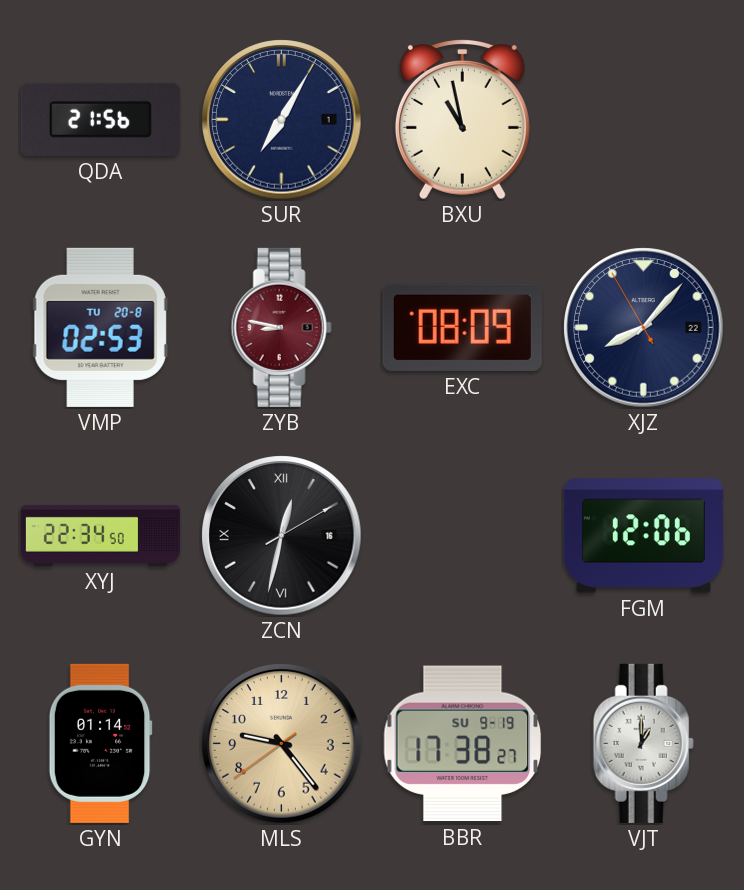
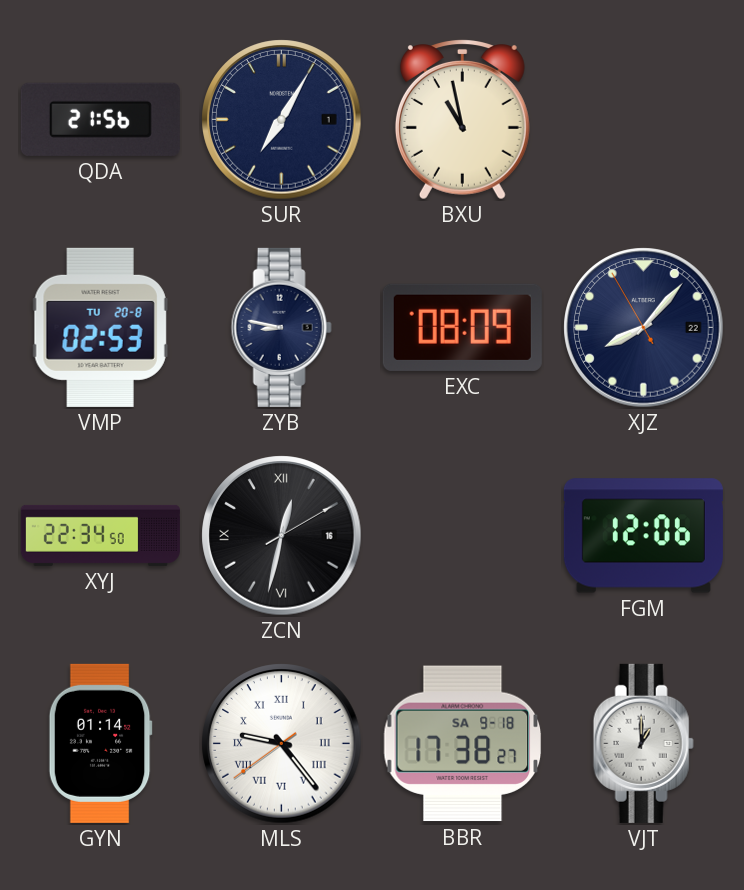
ZYB dial: burgundy -> navy
MLS dial: champagne -> white
MLS numerals: Arabic -> Roman
BBR date: SU 9-19 -> SA 9-18
